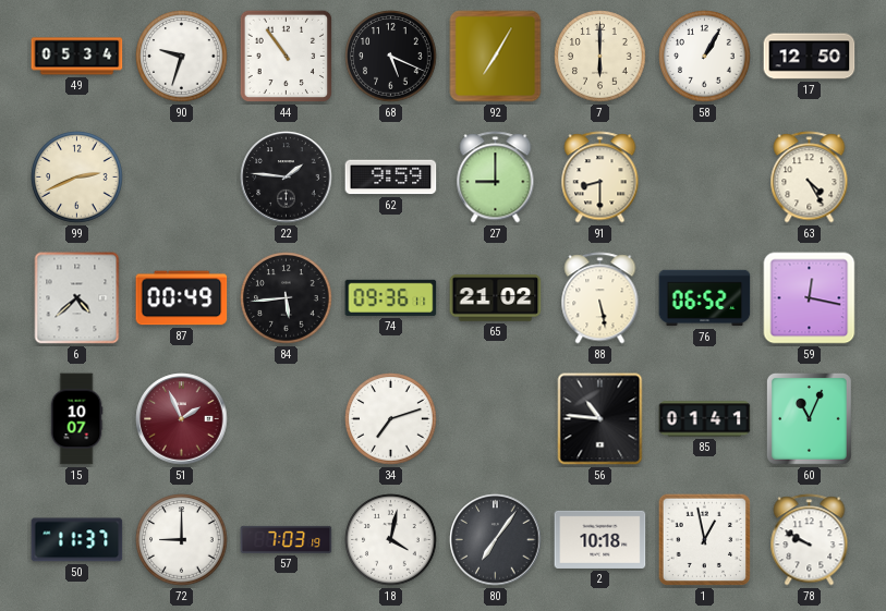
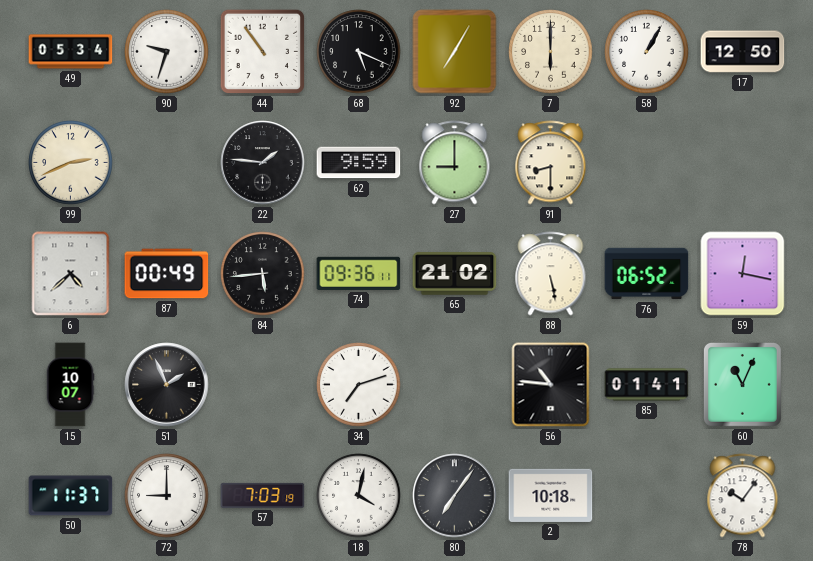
63: 4:25 -> none
51 dial: burgundy -> black
1: 12:58 -> none
78: 9:50 -> 10:06
